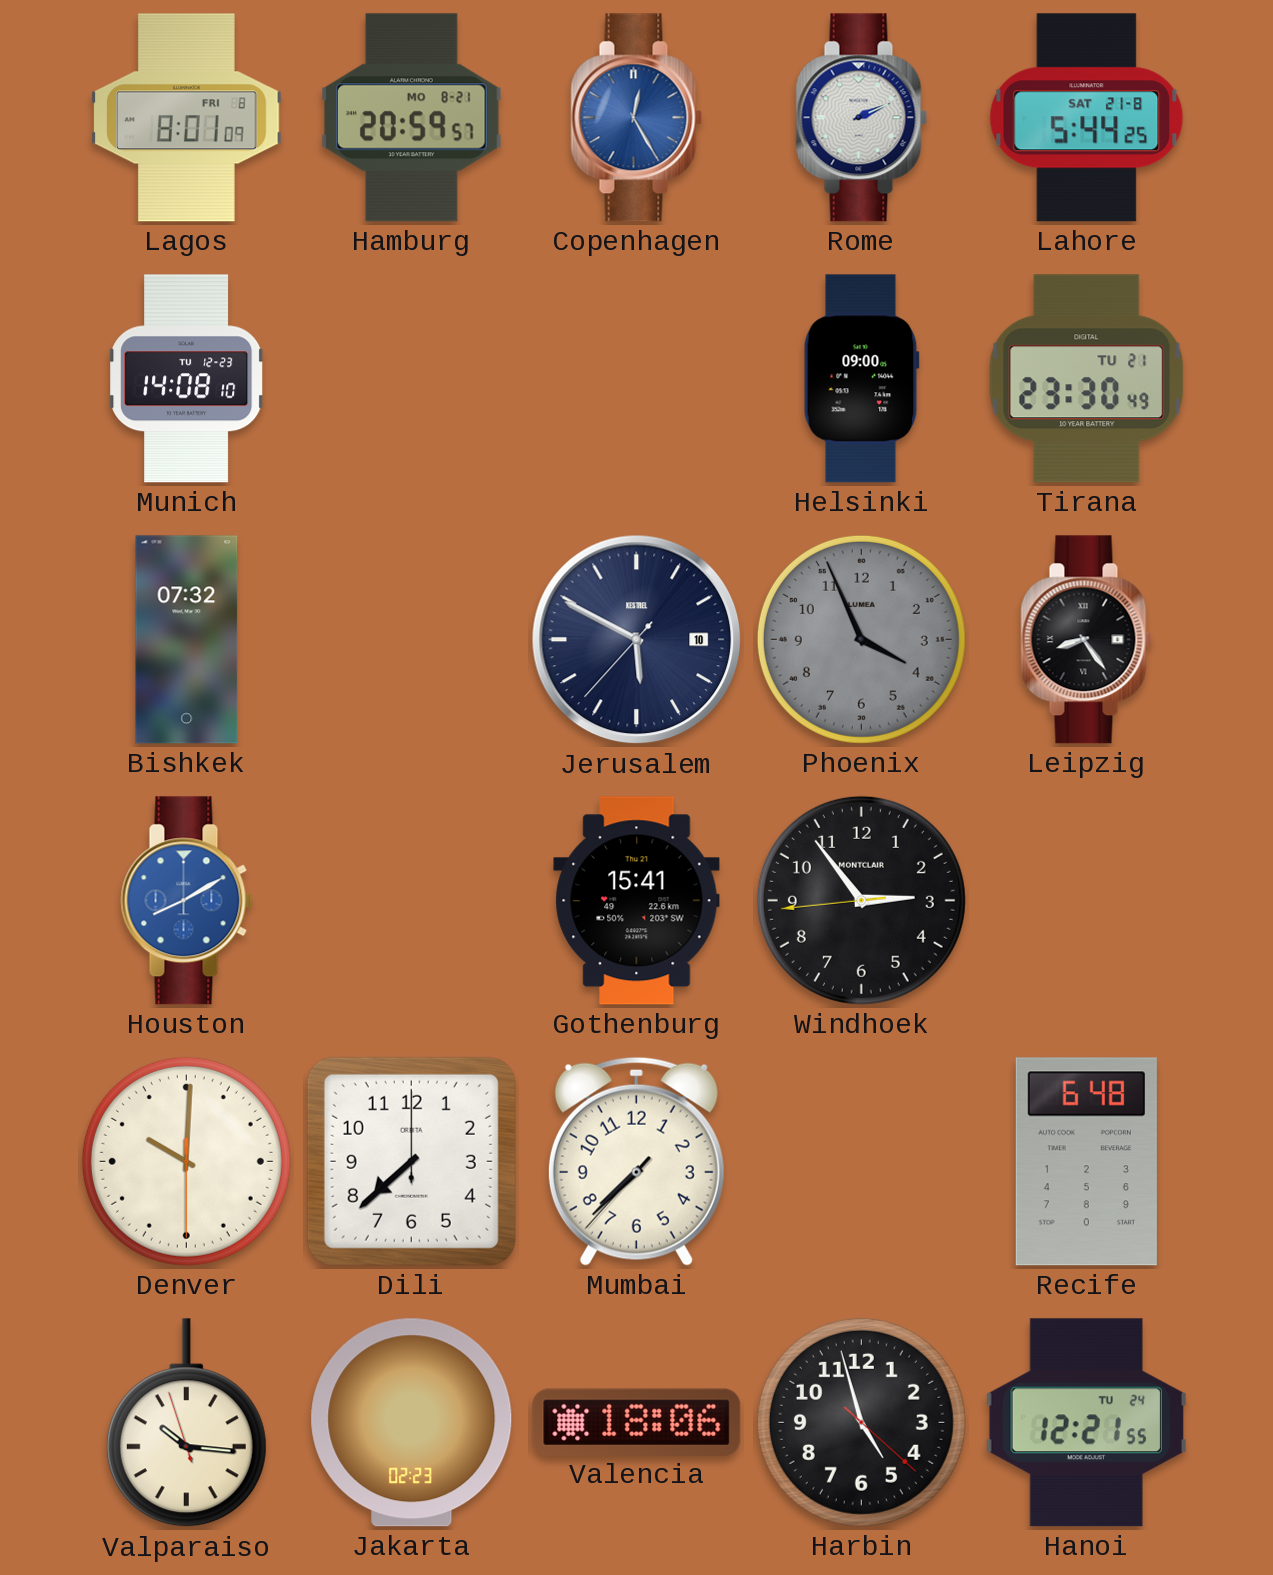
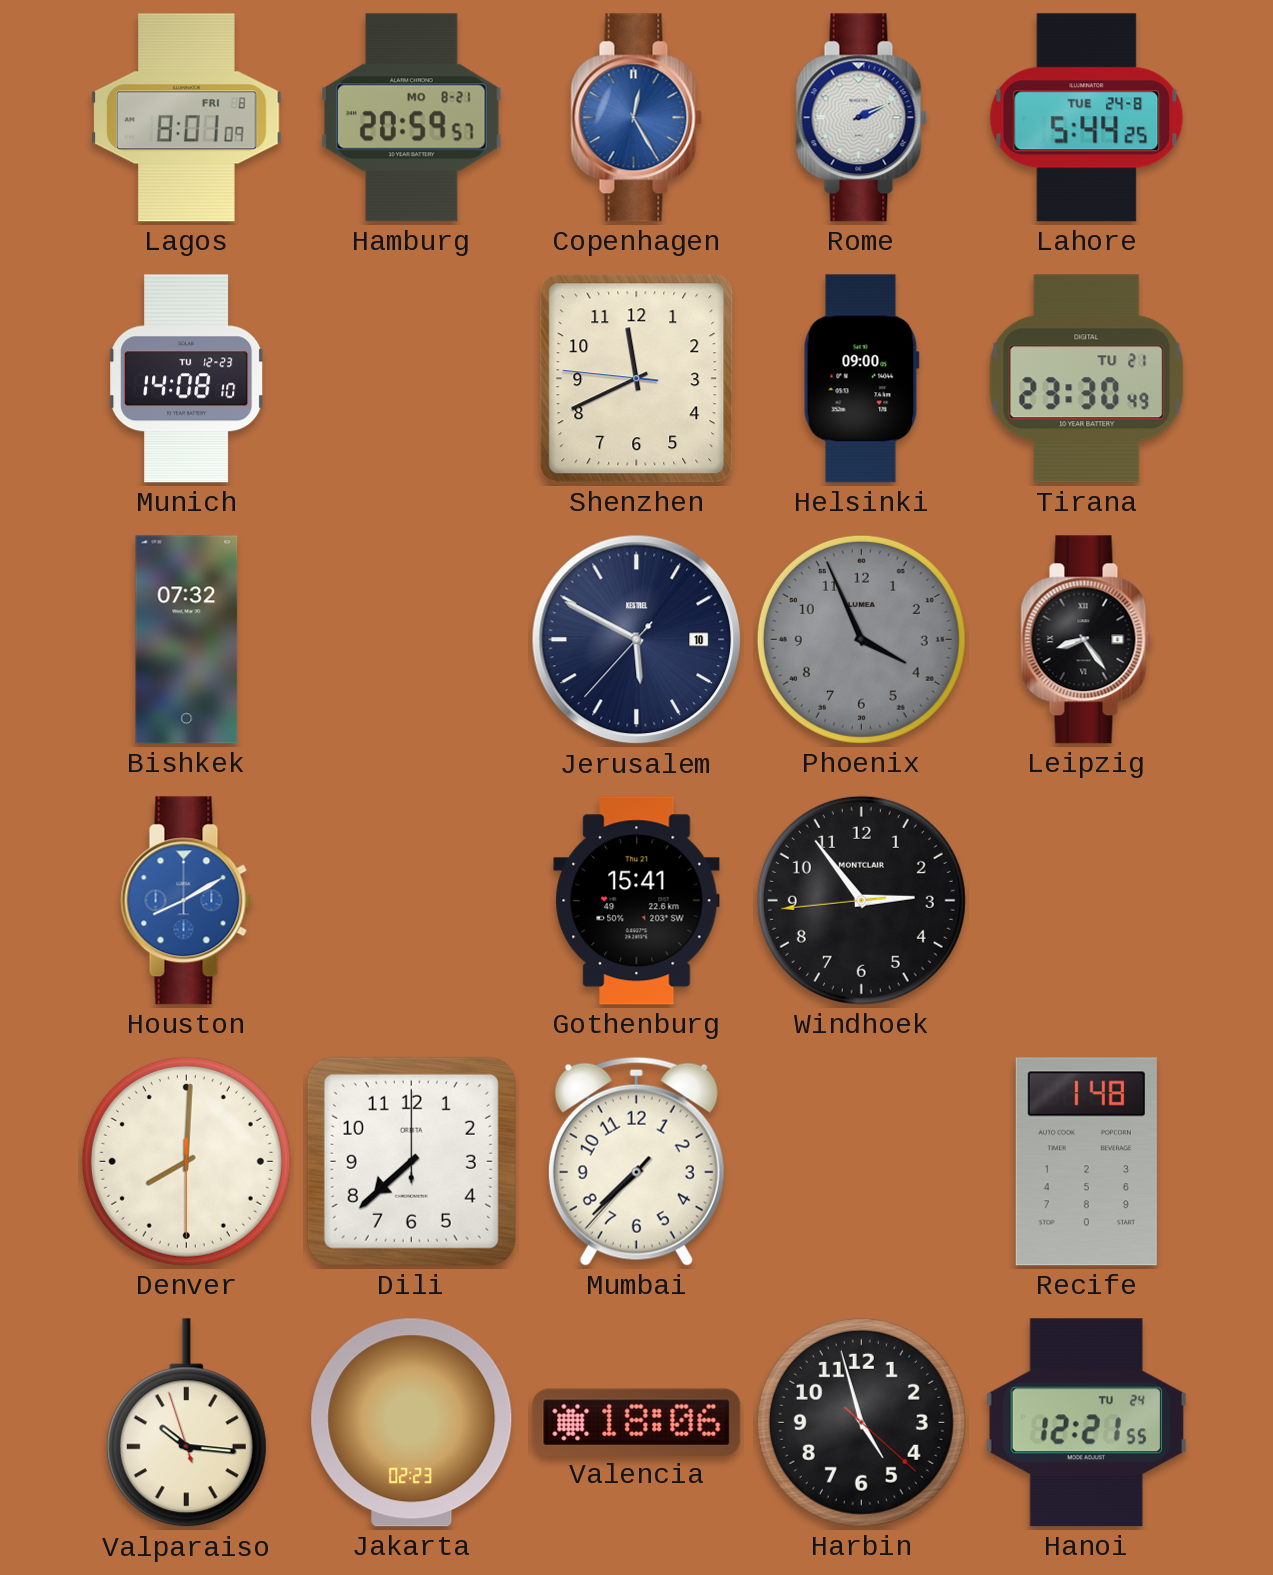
Lahore date: SAT 21-8 -> TUE 24-8
Shenzhen: none -> 11:40
Denver: 10:00 -> 8:00
Recife: 6:48 -> 1:48
